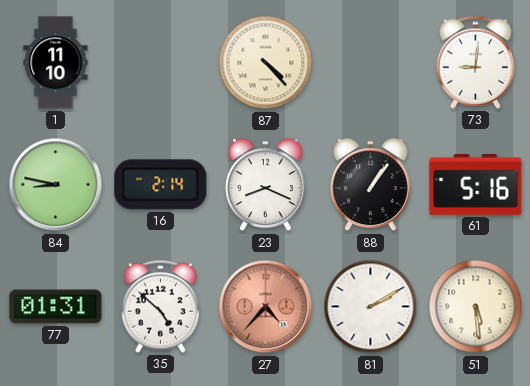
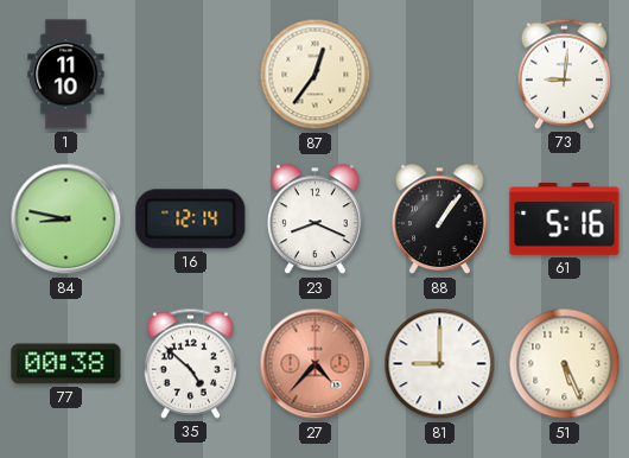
87: 4:23 -> 12:36
16: 2:14 -> 12:14
77: 01:31 -> 00:38
81: 2:10 -> 9:00
51: 5:29 -> 5:26
